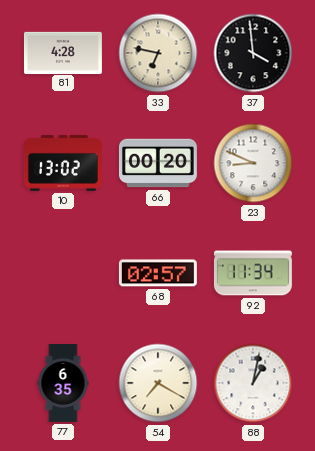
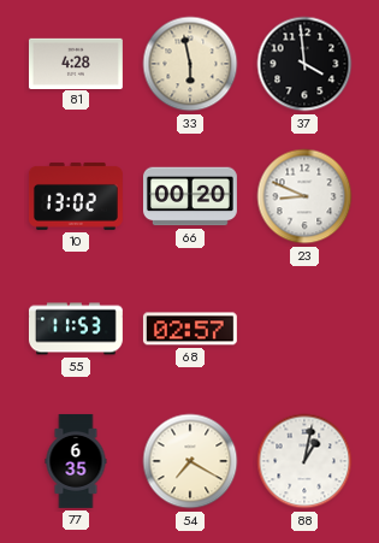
33: 6:47 -> 5:58
55: none -> 11:53
92: 11:34 -> none
